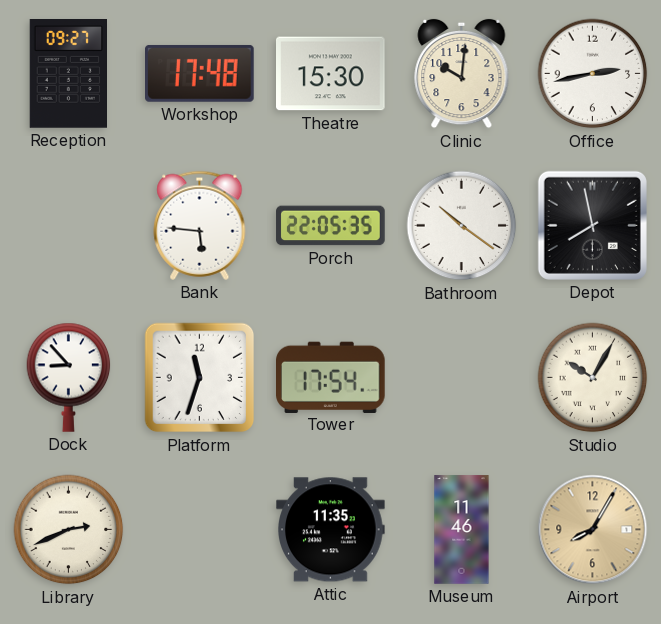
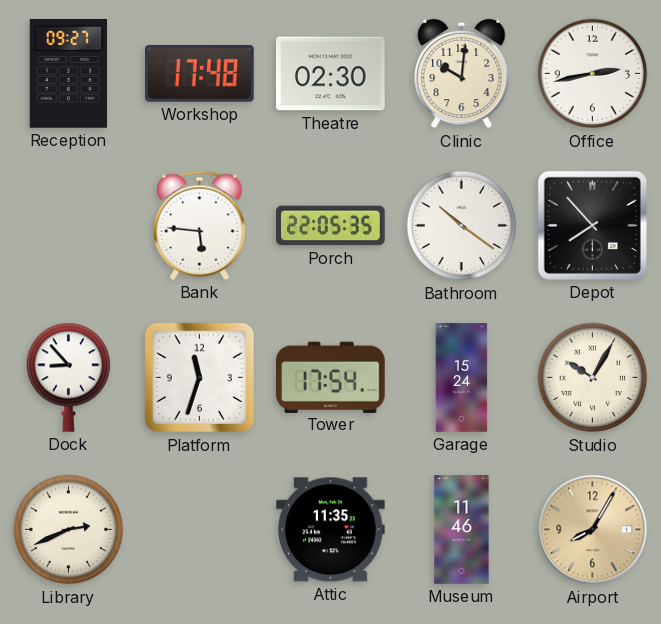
Theatre: 15:30 -> 02:30
Depot: 7:58 -> 7:53
Garage: none -> 15:24
